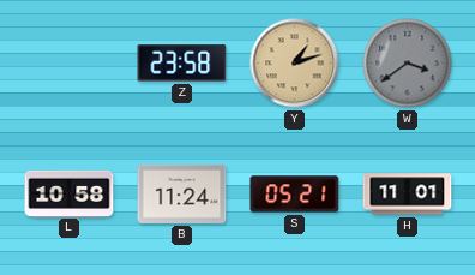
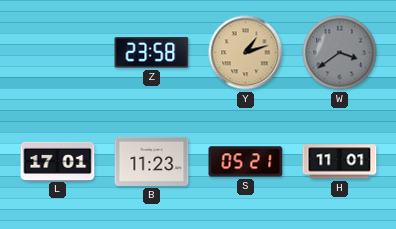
L: 10:58 -> 17:01
B: 11:24 -> 11:23
